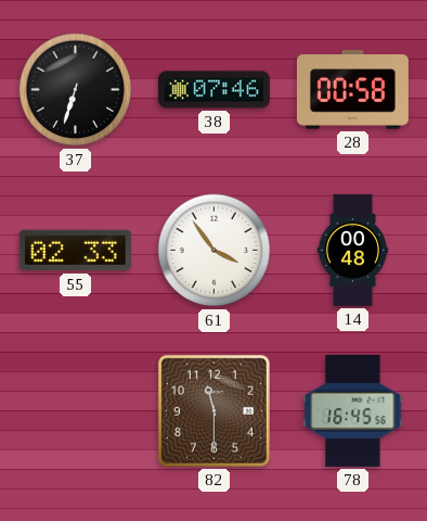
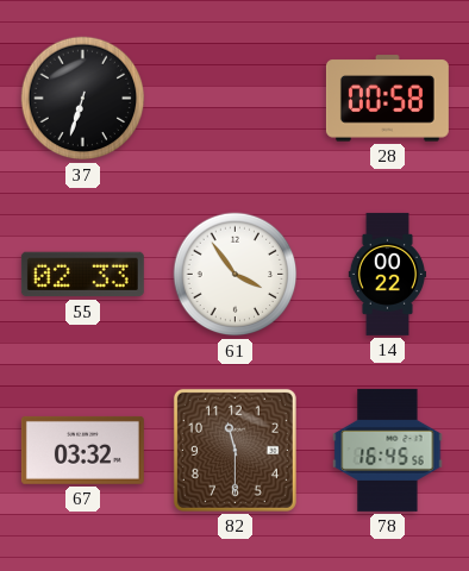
38: 07:46 -> none
14: 00:48 -> 00:22
67: none -> 03:32
